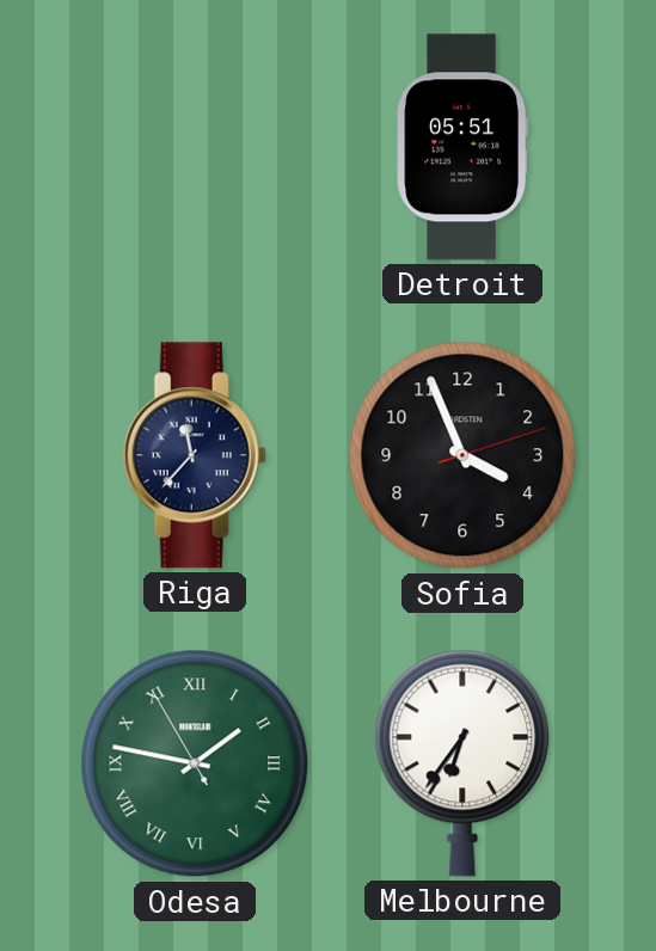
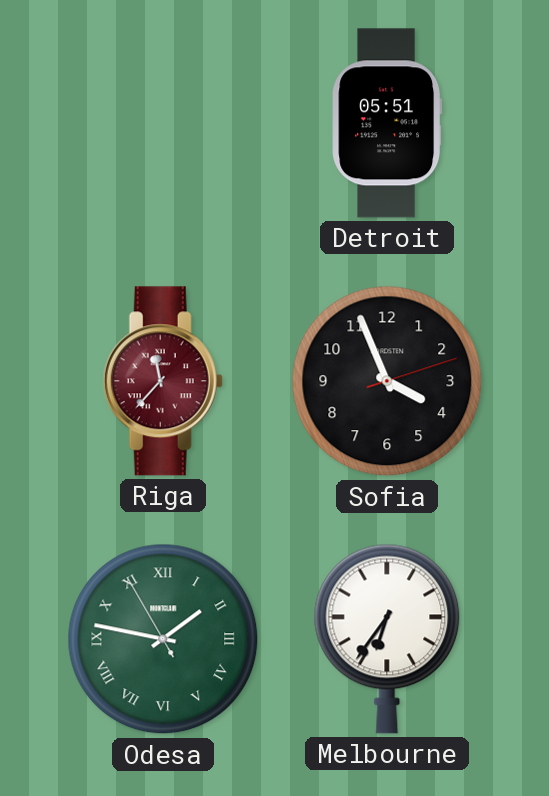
Riga dial: navy -> burgundy
